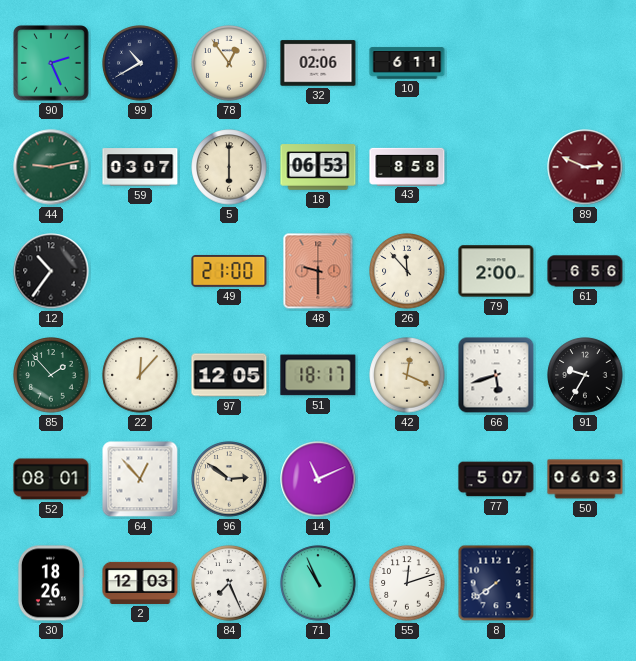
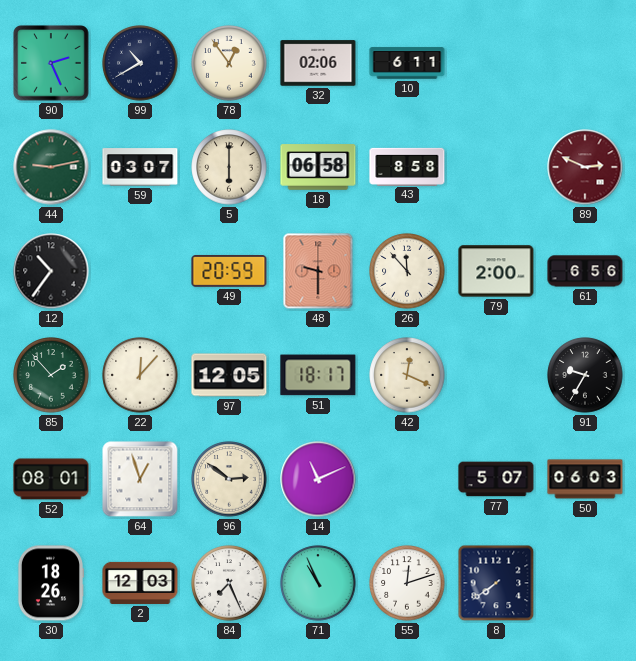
18: 06:53 -> 06:58
49: 21:00 -> 20:59
66: 5:42 -> none
64: 12:53 -> 12:57
